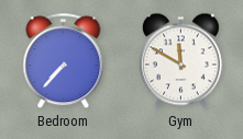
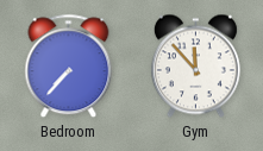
Gym: 11:50 -> 11:53
